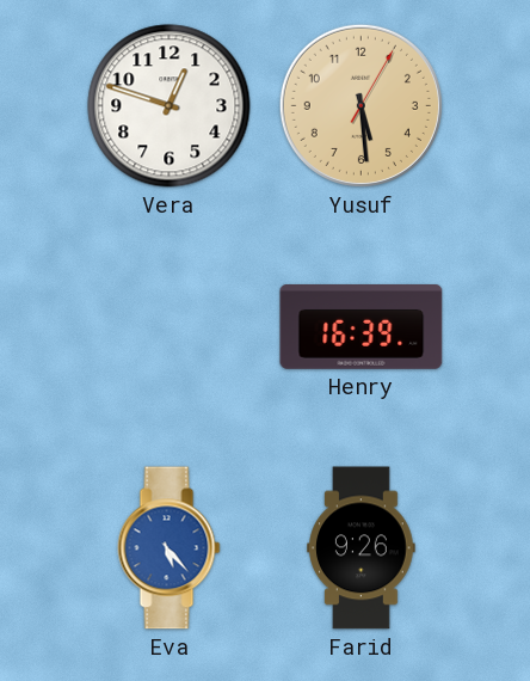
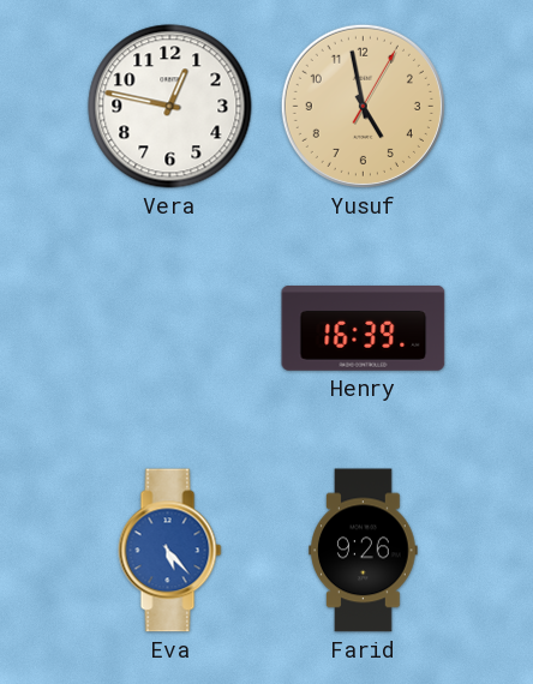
Vera: 12:48 -> 12:47
Yusuf: 5:29 -> 4:58
